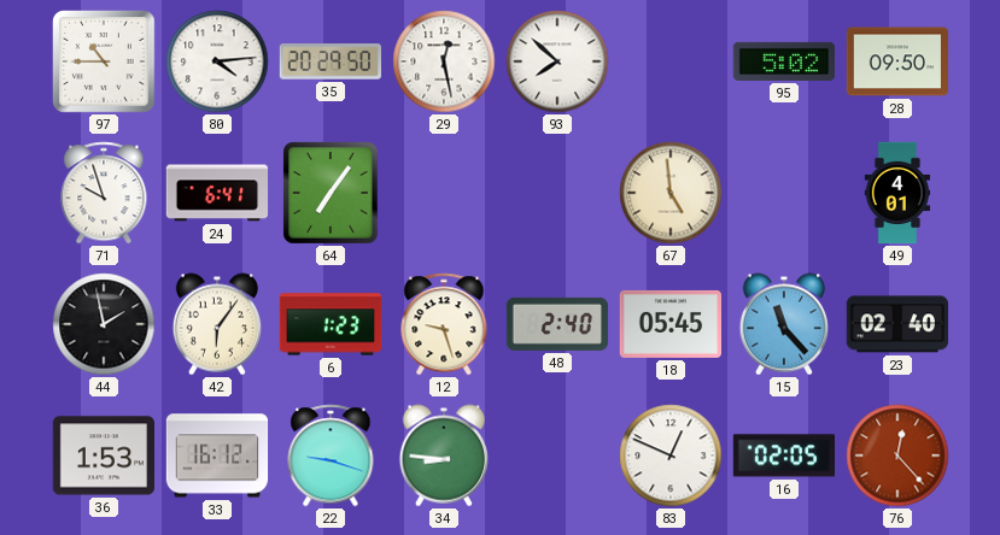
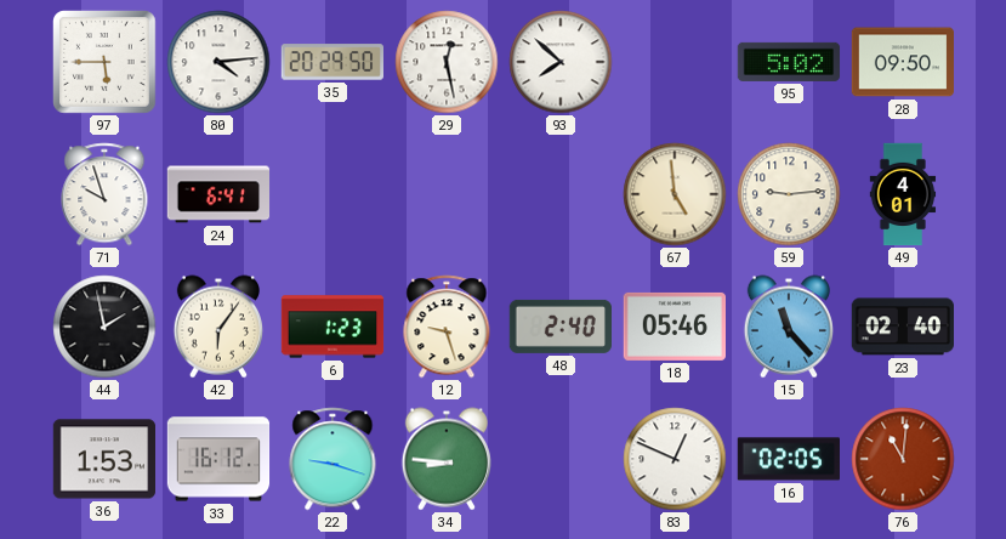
97: 10:45 -> 5:45
64: 7:06 -> none
59: none -> 9:14
18: 05:45 -> 05:46
76: 12:23 -> 11:01
